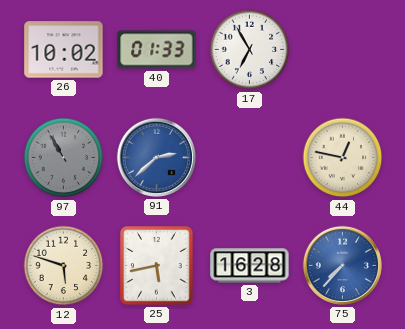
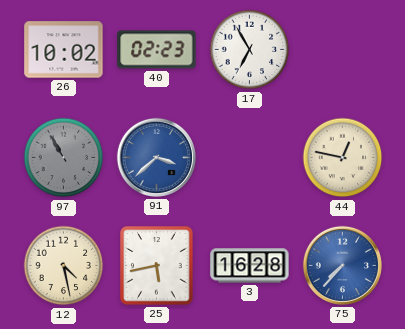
40: 01:33 -> 02:23
91: 2:38 -> 3:38
12: 5:48 -> 4:28
